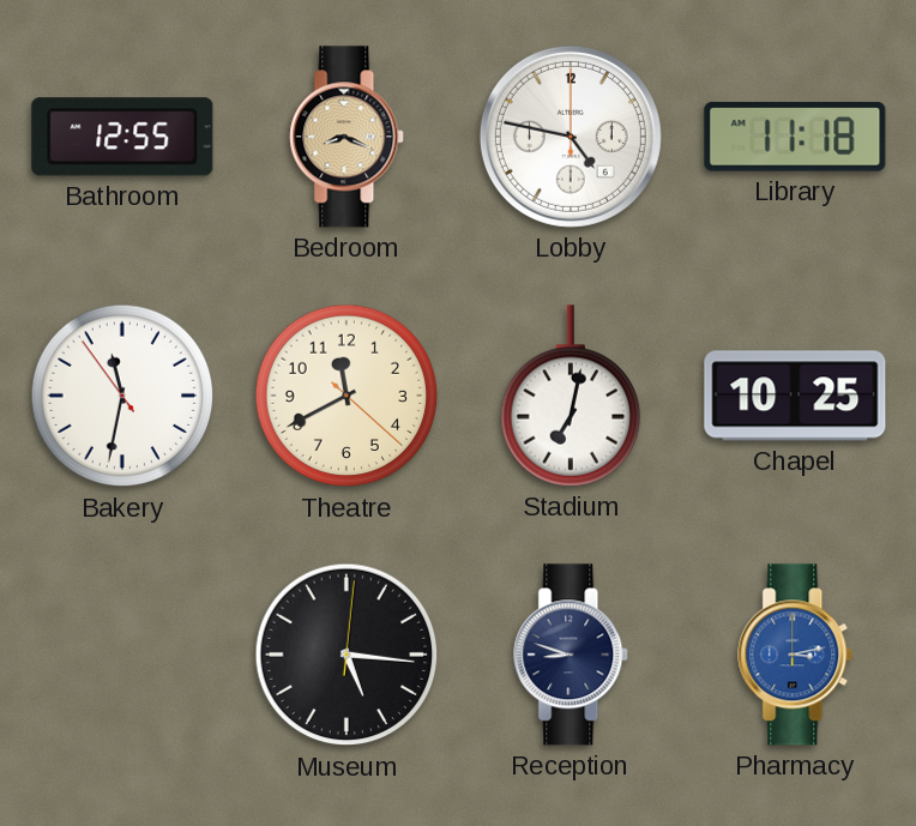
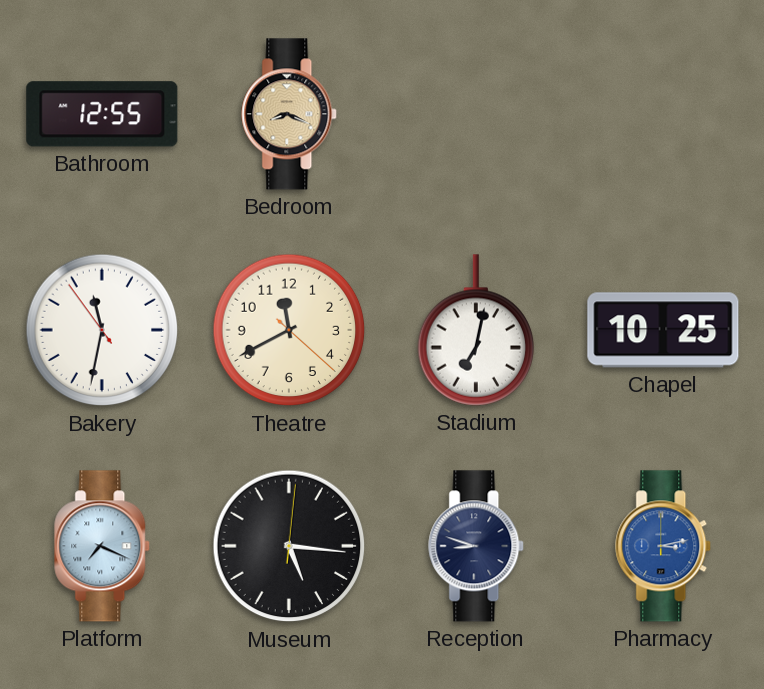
Lobby: 4:47 -> none
Library: 11:18 -> none
Platform: none -> 7:19
